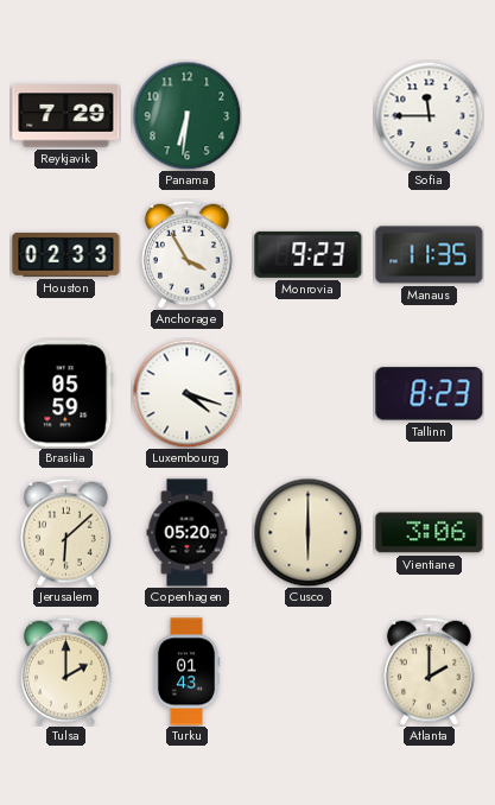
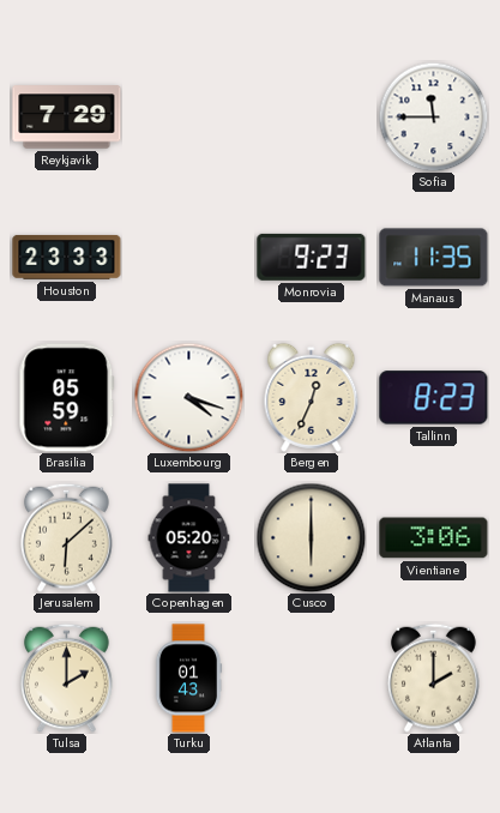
Panama: 6:31 -> none
Houston: 02:33 -> 23:33
Anchorage: 3:55 -> none
Bergen: none -> 12:34
